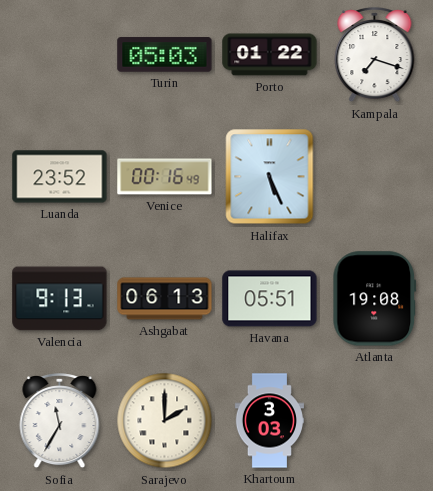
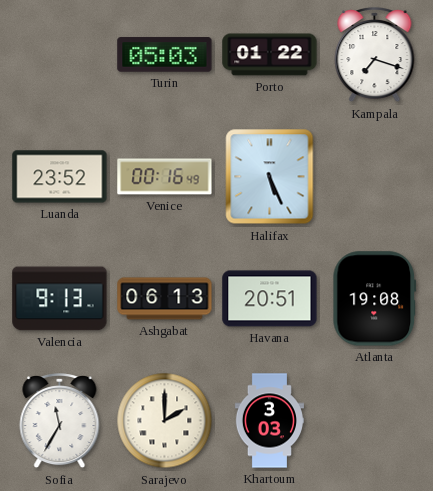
Havana: 05:51 -> 20:51
